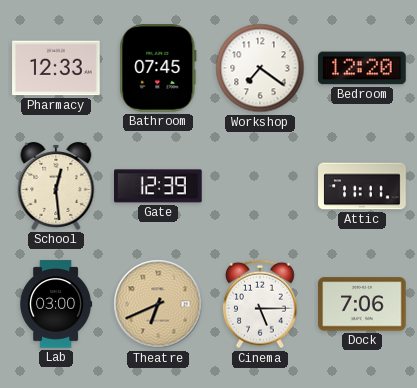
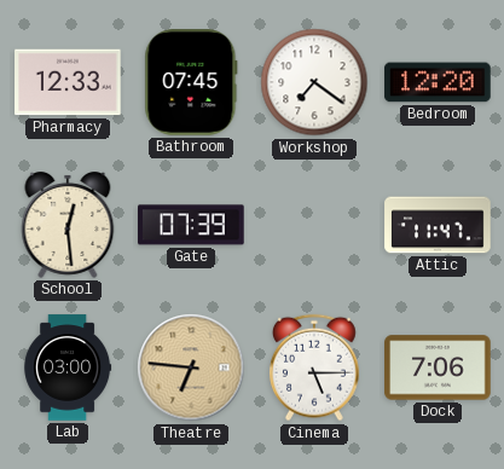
Gate: 12:39 -> 07:39
Attic: 11:11 -> 11:47
Theatre: 6:41 -> 6:46
